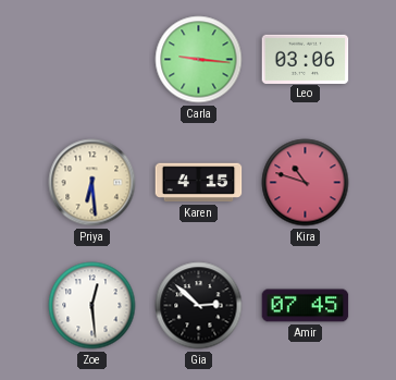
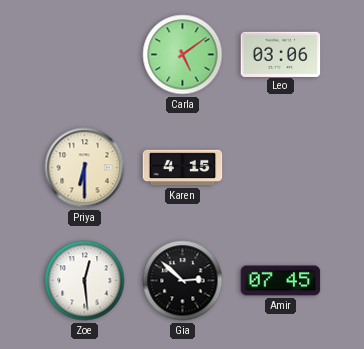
Carla: 9:16 -> 5:09
Priya: 6:29 -> 6:30
Kira: 10:48 -> none
